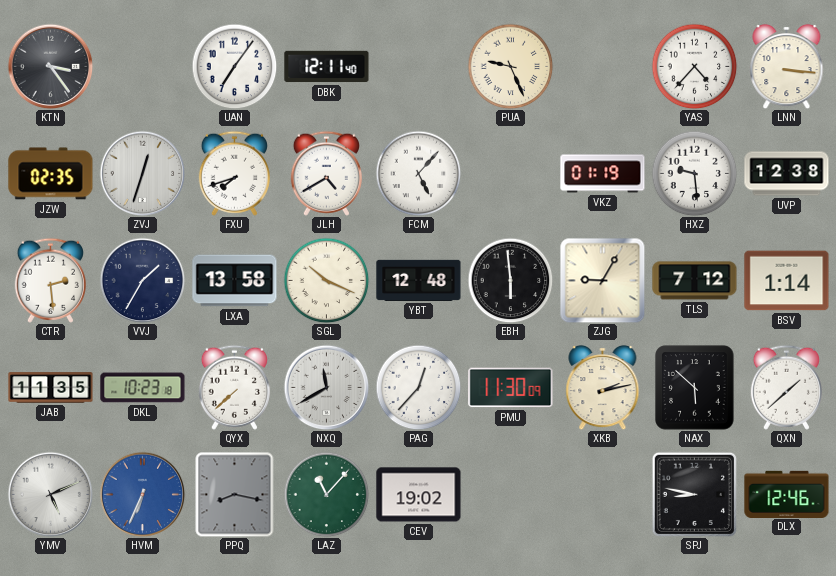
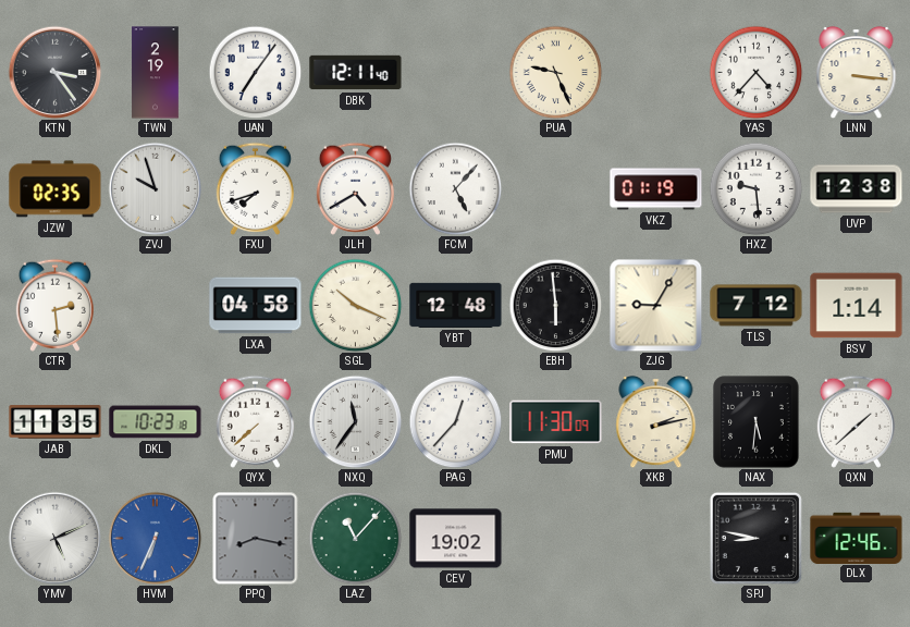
TWN: none -> 2:19
ZVJ: 12:33 -> 9:57
VVJ: 1:35 -> none
LXA: 13:58 -> 04:58
NXQ: 11:40 -> 11:36
NAX: 5:52 -> 5:31
